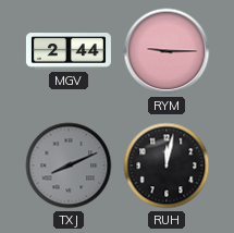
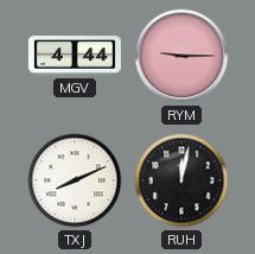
MGV: 2:44 -> 4:44
TXJ dial: grey -> white
